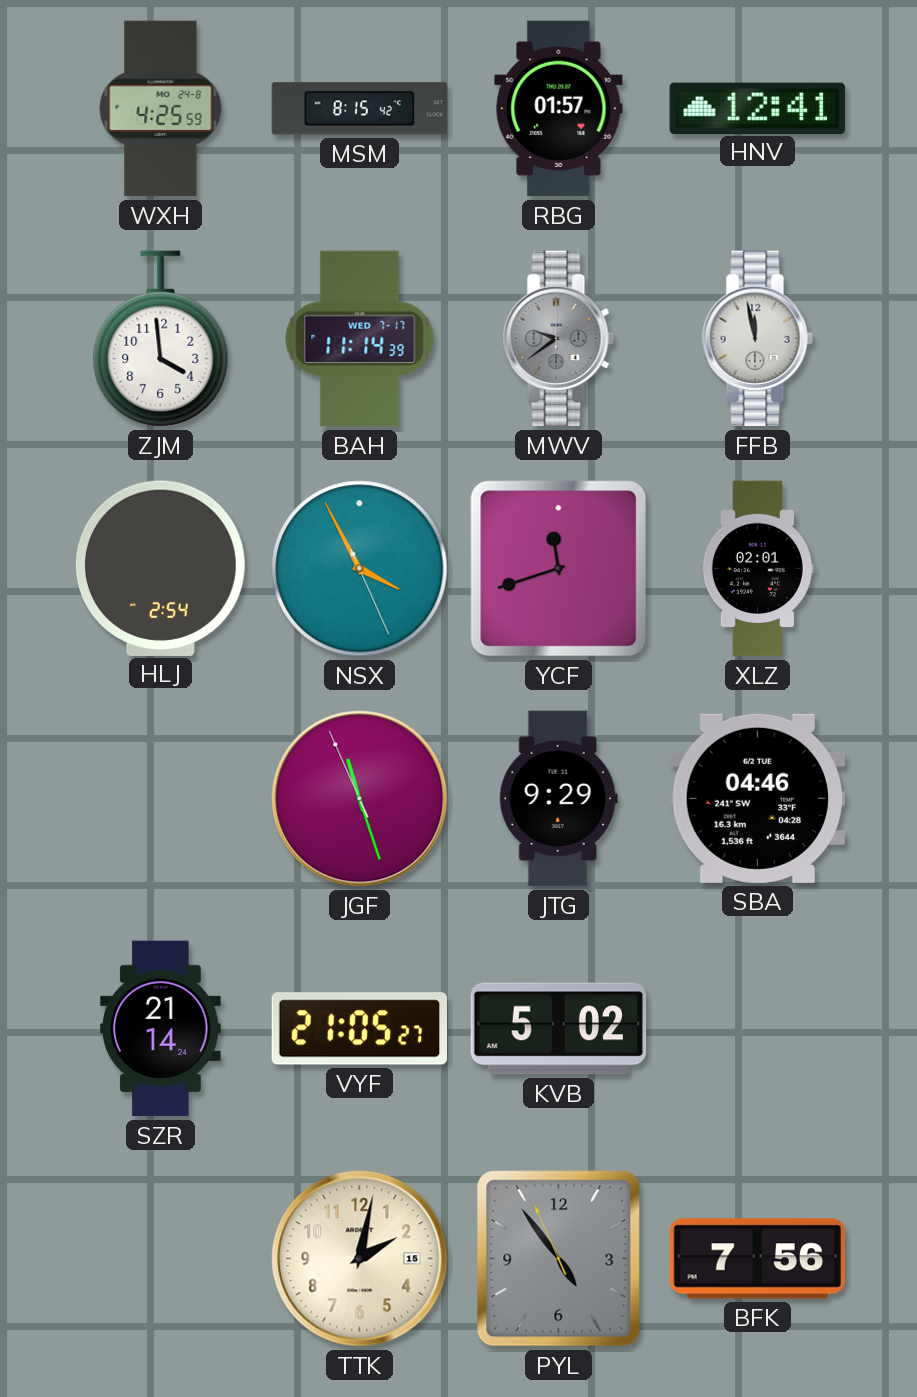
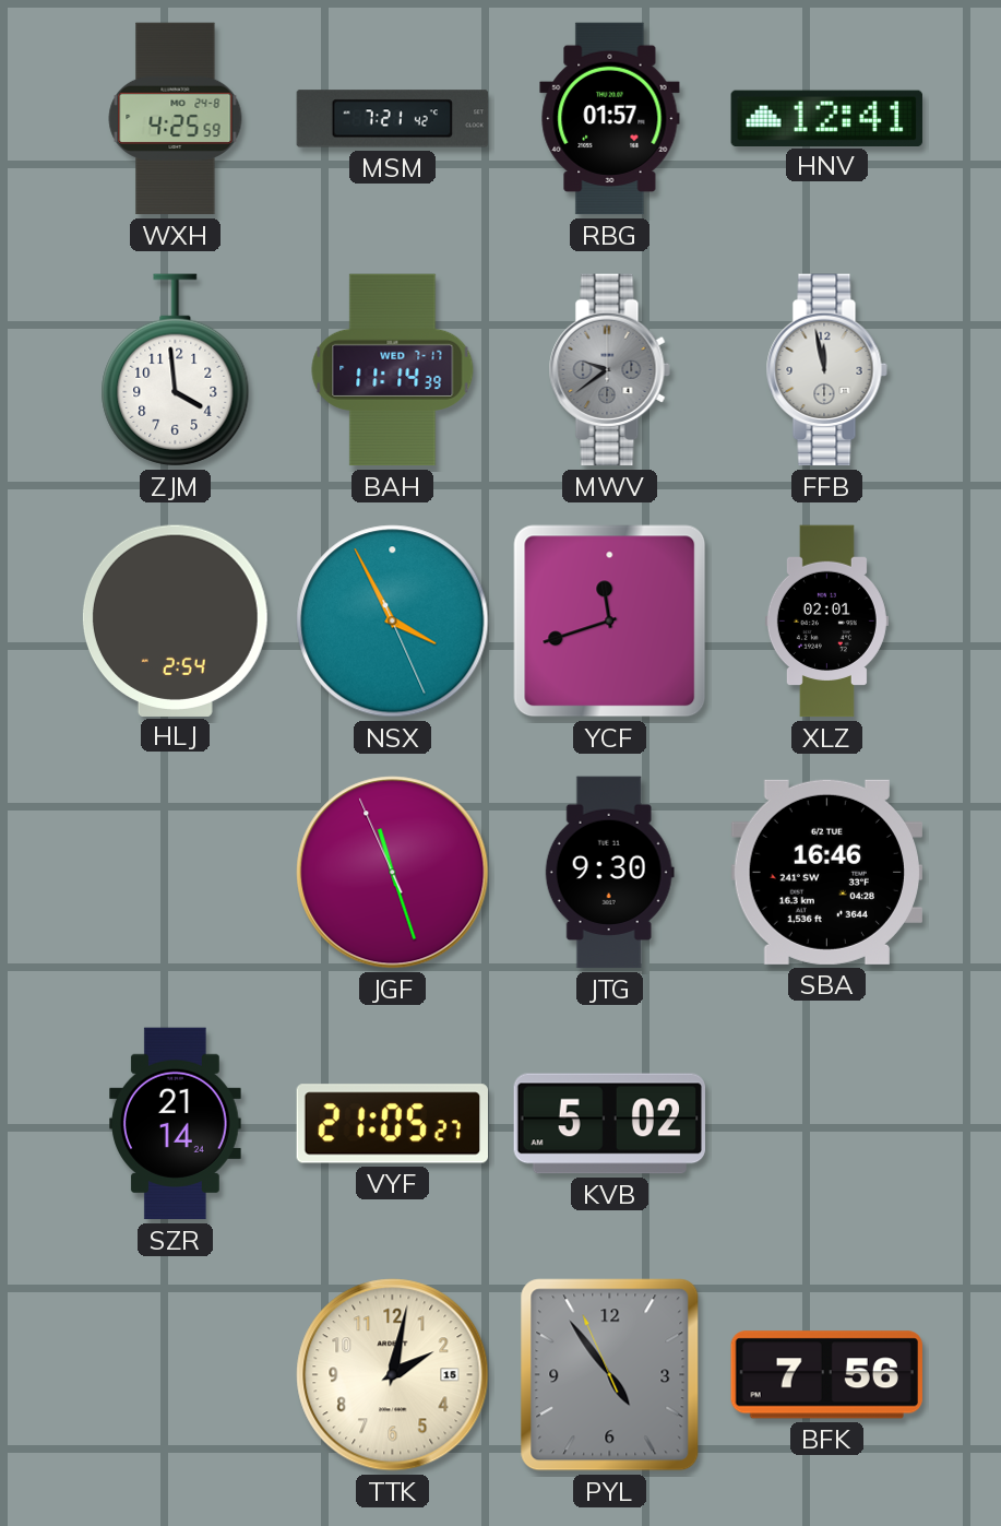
MSM: 8:15 -> 7:21
JTG: 9:29 -> 9:30
SBA: 04:46 -> 16:46
